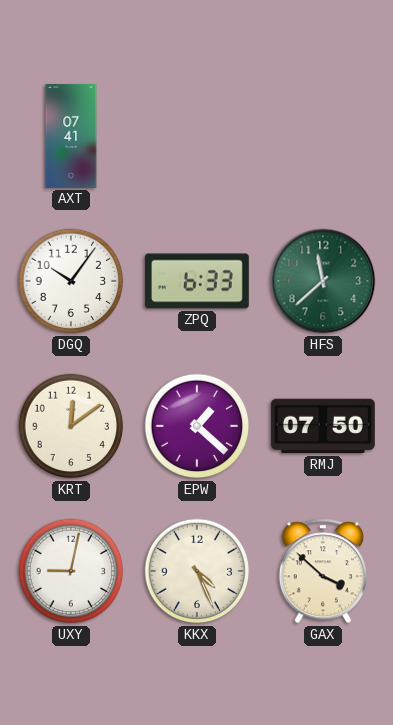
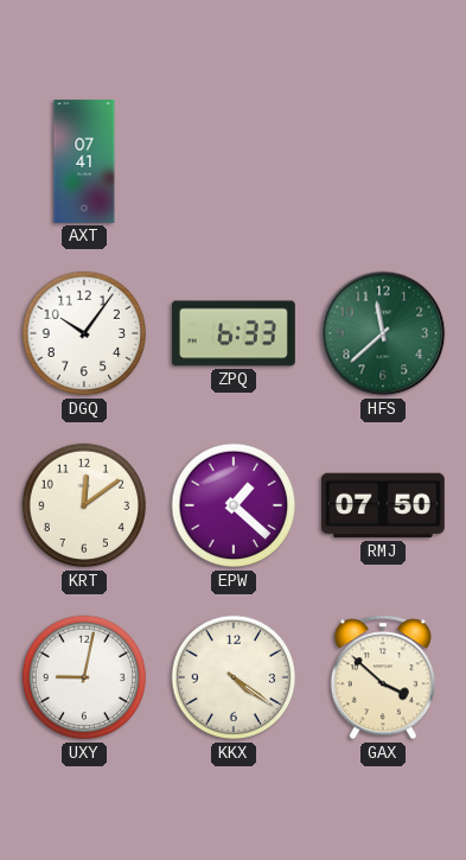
KKX: 4:26 -> 4:21
